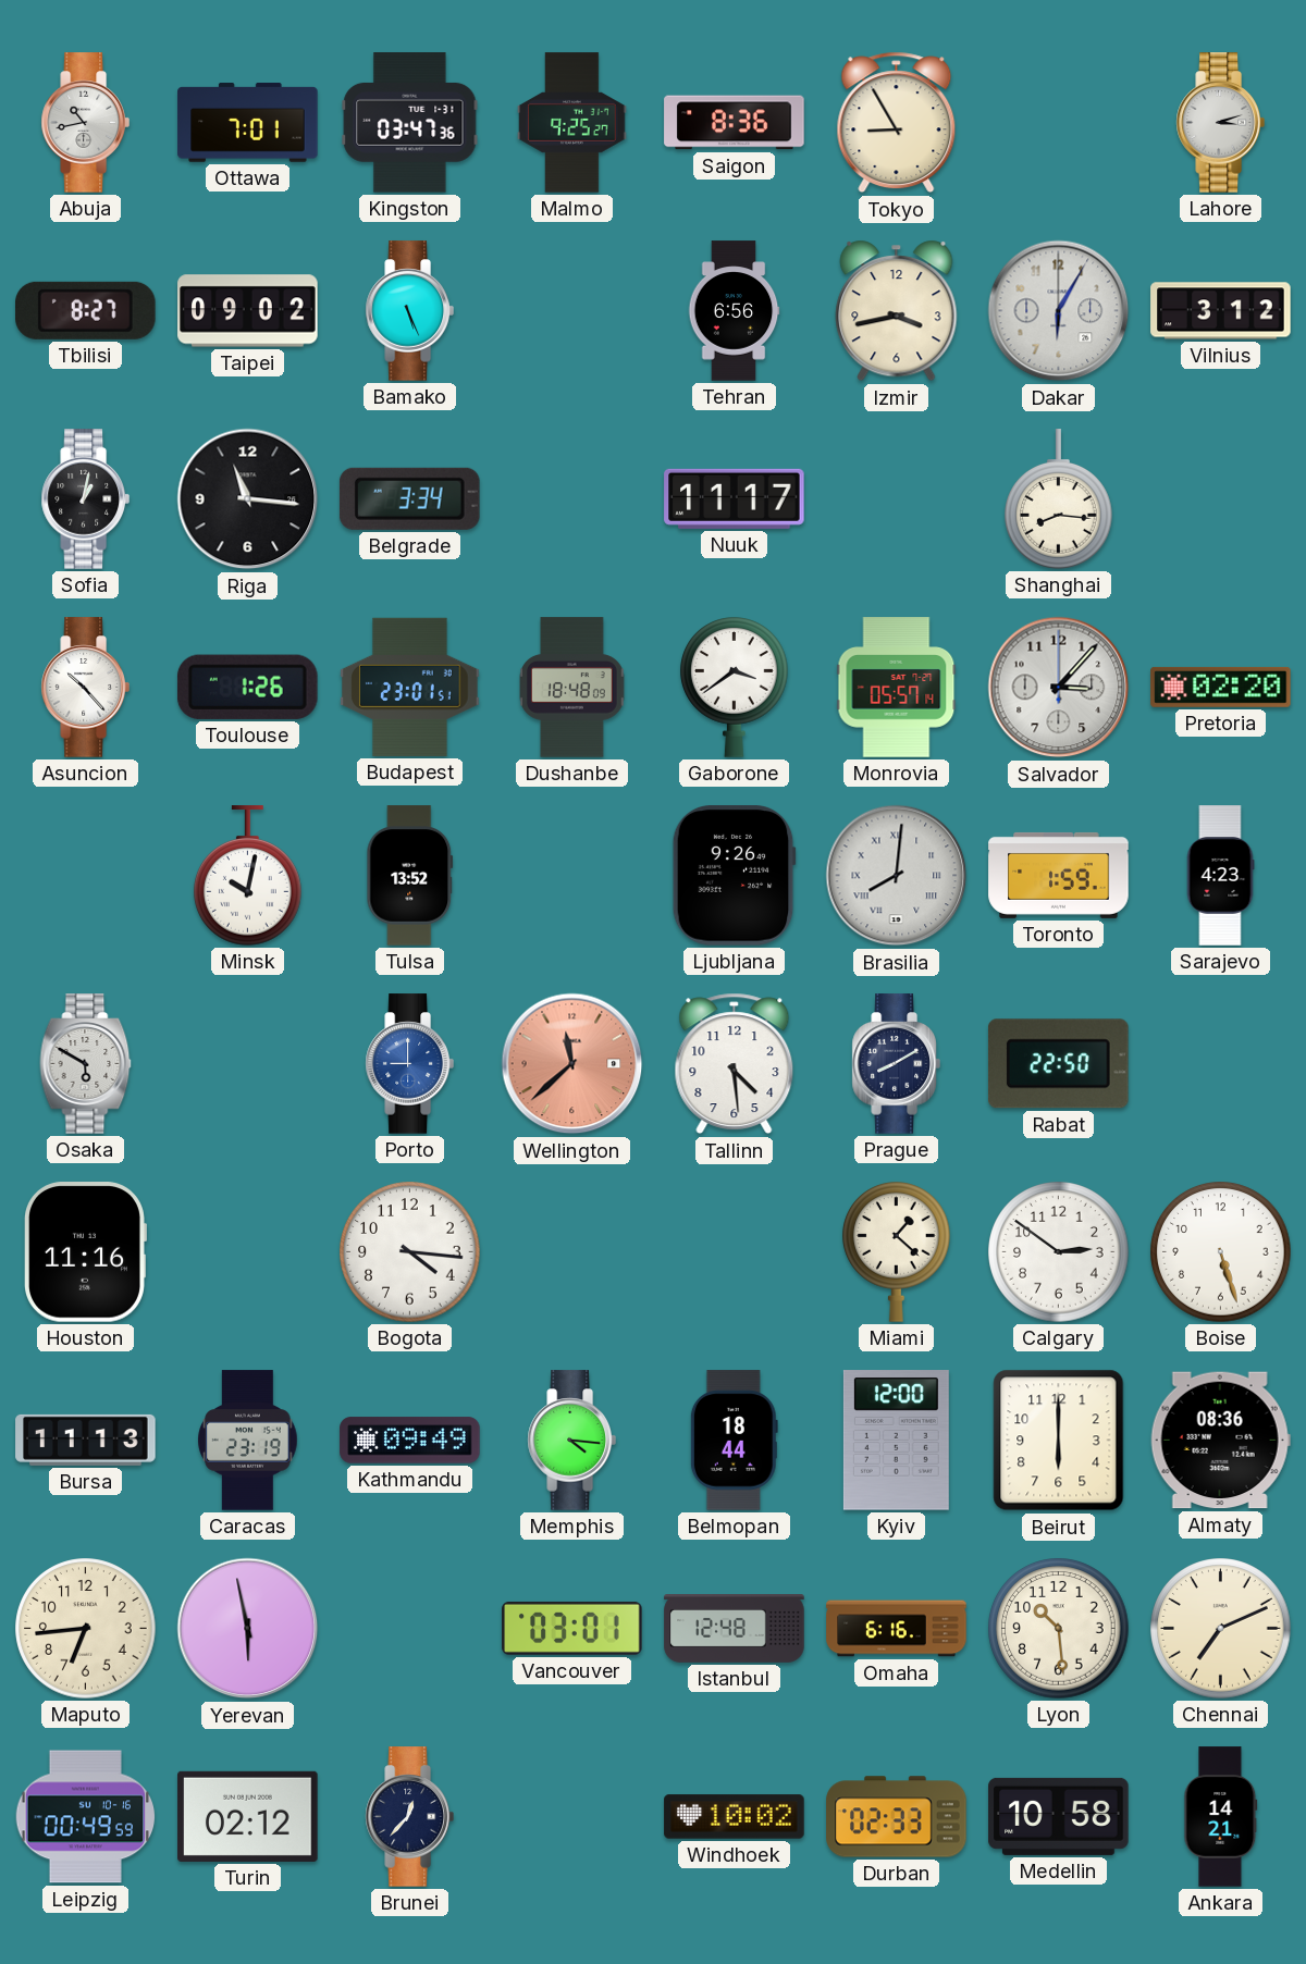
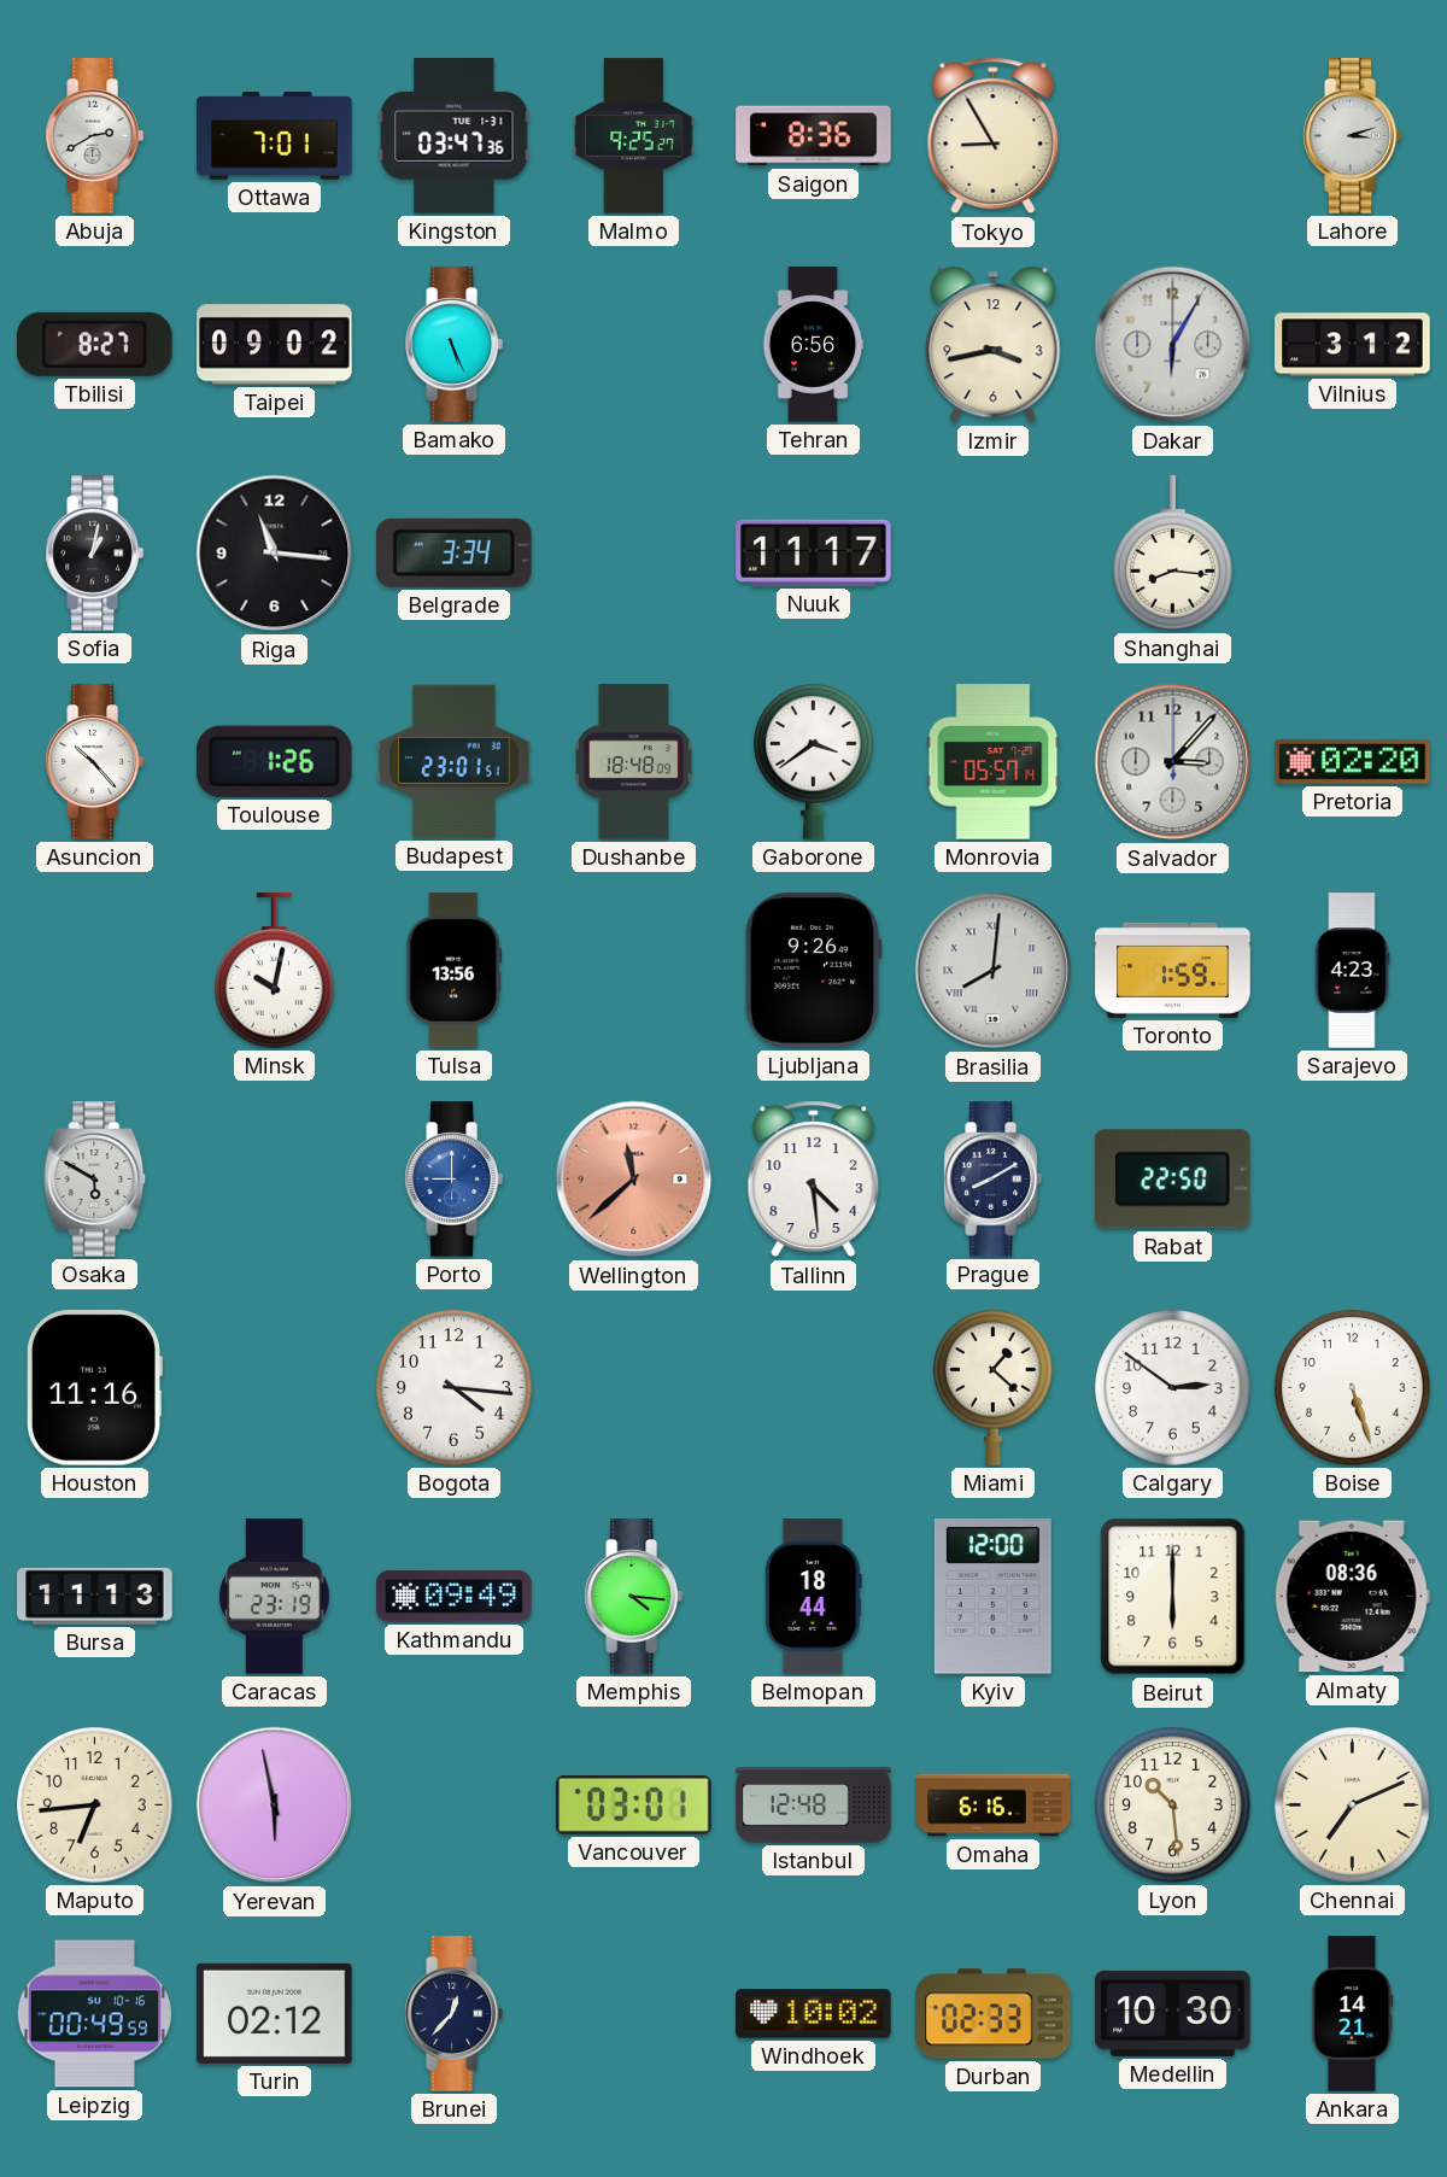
Abuja: 10:43 -> 2:40
Tulsa: 13:52 -> 13:56
Medellin: 10:58 -> 10:30
